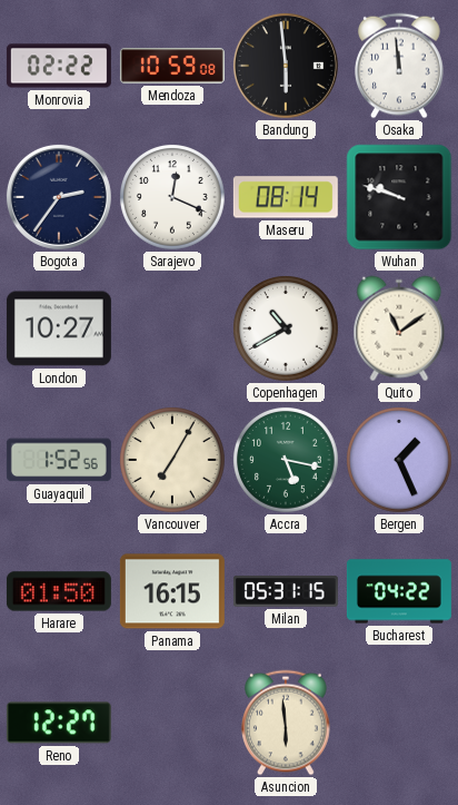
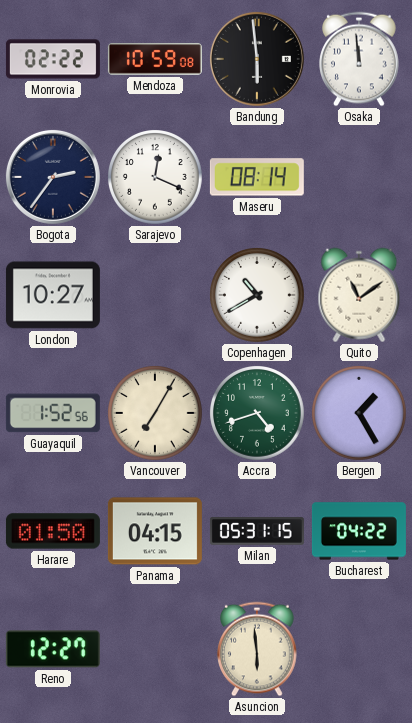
Wuhan: 9:48 -> none
Accra: 5:17 -> 4:42
Bergen: 1:26 -> 1:25
Panama: 16:15 -> 04:15
